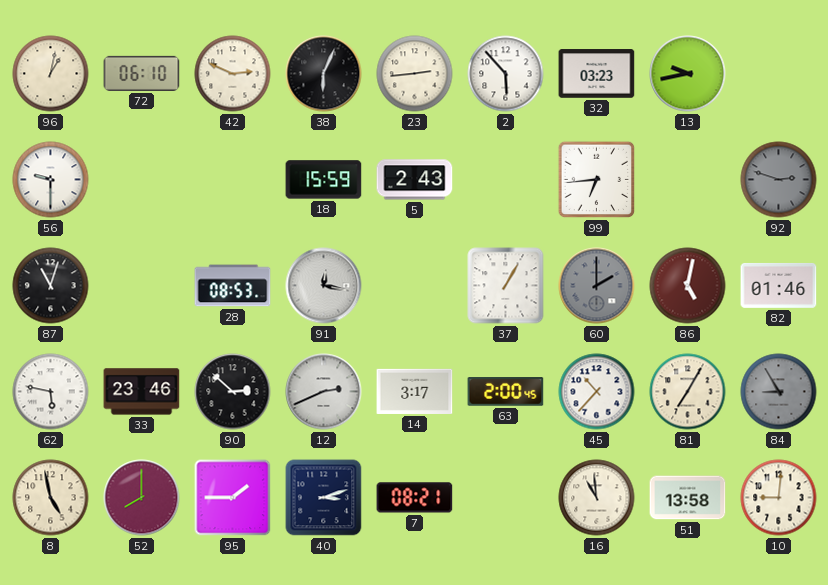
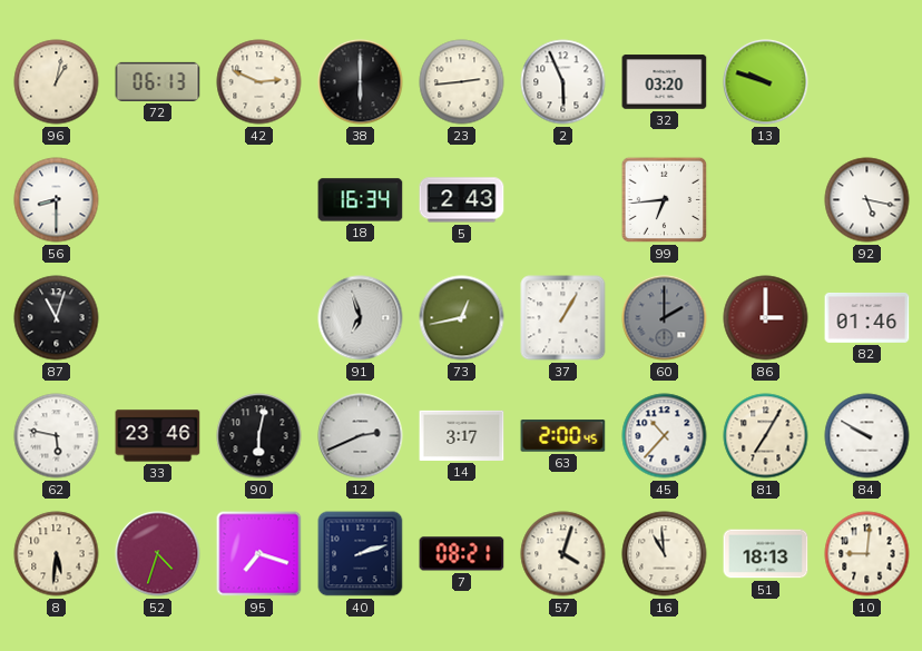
72: 06:10 -> 06:13
38: 6:04 -> 6:00
2: 5:53 -> 5:56
32: 03:23 -> 03:20
13: 9:43 -> 9:48
56: 9:30 -> 8:30
18: 15:59 -> 16:34
92: 2:48 -> 5:17
92 dial: grey -> white
28: 08:53 -> none
91: 12:17 -> 6:57
73: none -> 12:43
86: 5:02 -> 3:00
90: 2:52 -> 6:02
84: 8:55 -> 9:50
84 dial: grey -> white
8: 4:58 -> 5:31
52: 8:00 -> 4:33
95: 1:45 -> 7:18
40: 3:12 -> 2:12
57: none -> 4:03
51: 13:58 -> 18:13
